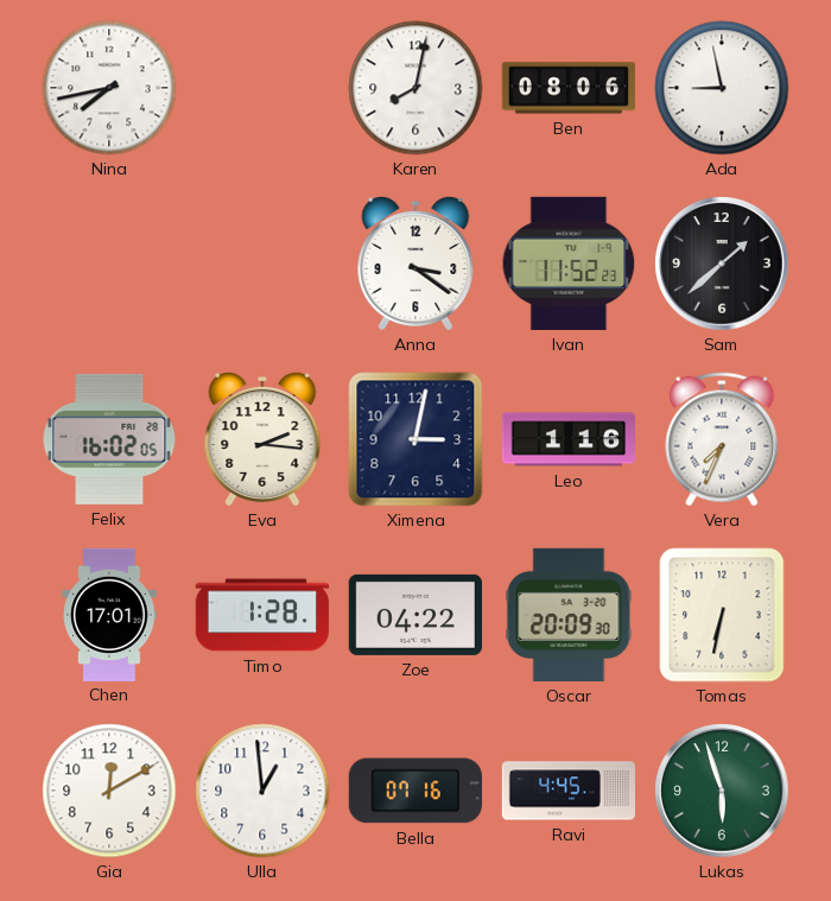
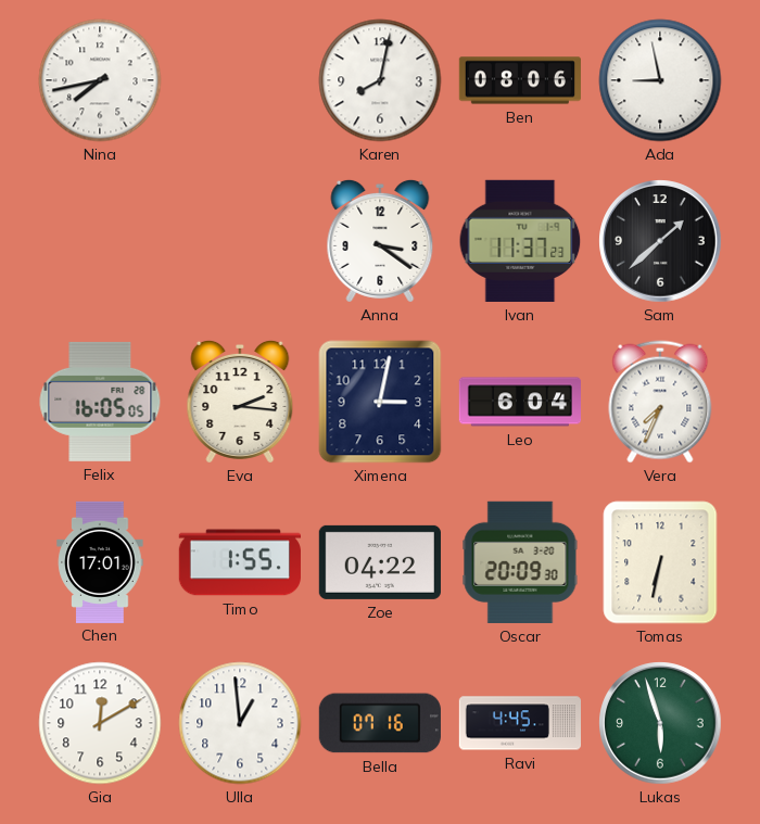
Ivan: 11:52 -> 11:37
Felix: 16:02 -> 16:05
Leo: 1:16 -> 6:04
Timo: 1:28 -> 1:55
